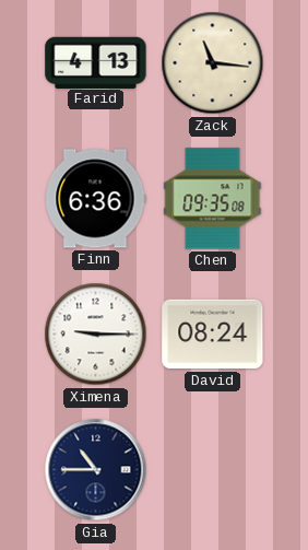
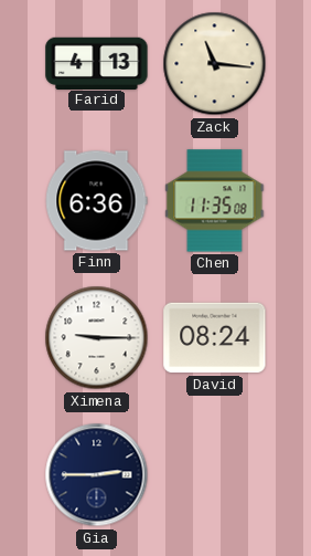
Chen: 09:35 -> 11:35
Gia: 10:45 -> 2:45
